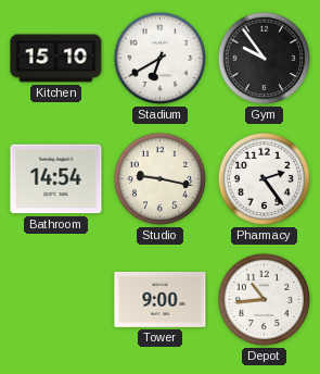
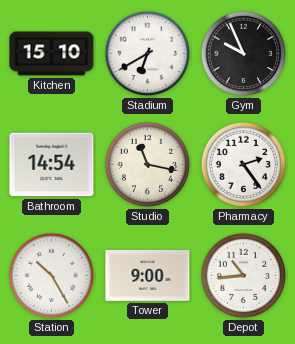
Gym: 9:54 -> 9:56
Studio: 9:17 -> 11:17
Station: none -> 10:25
